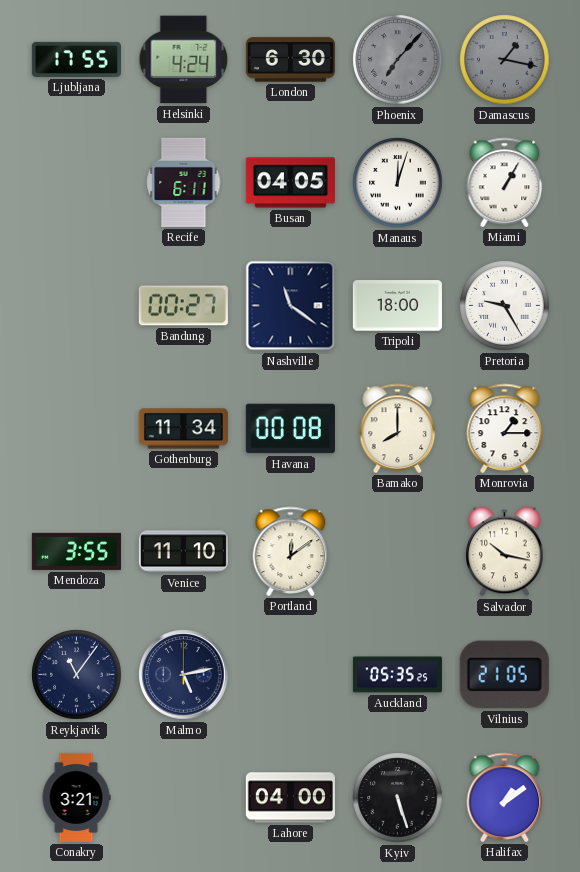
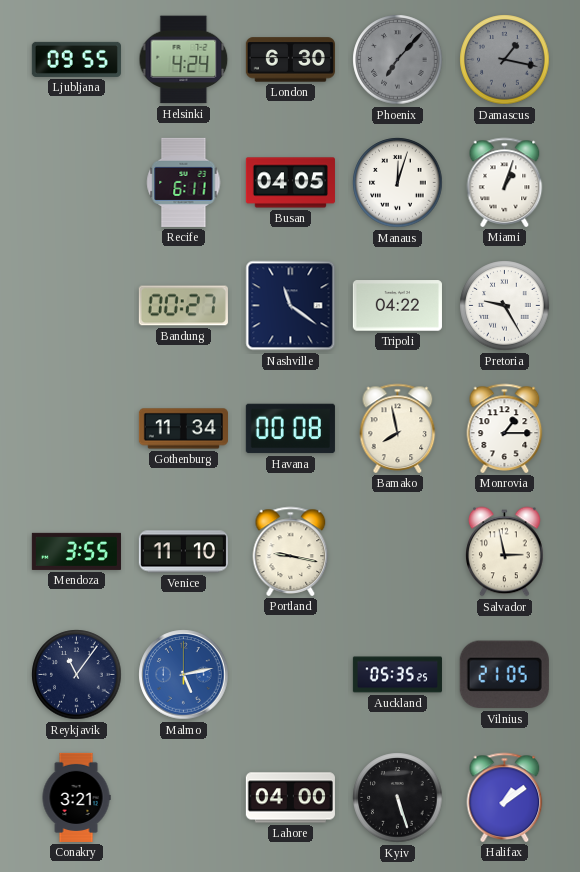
Ljubljana: 17:55 -> 09:55
Miami: 1:05 -> 1:03
Tripoli: 18:00 -> 04:22
Bamako: 8:00 -> 7:58
Portland: 12:09 -> 9:17
Salvador: 10:17 -> 2:58
Malmo dial: navy -> blue
